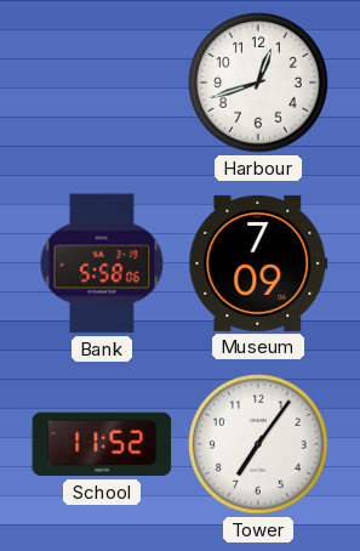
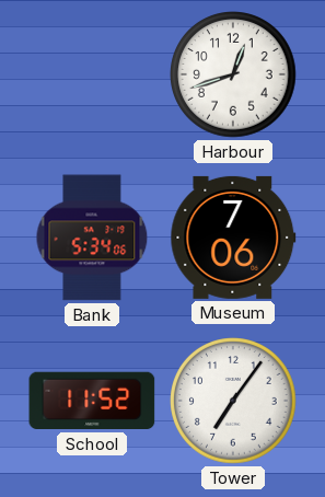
Bank: 5:58 -> 5:34
Museum: 7:09 -> 7:06
